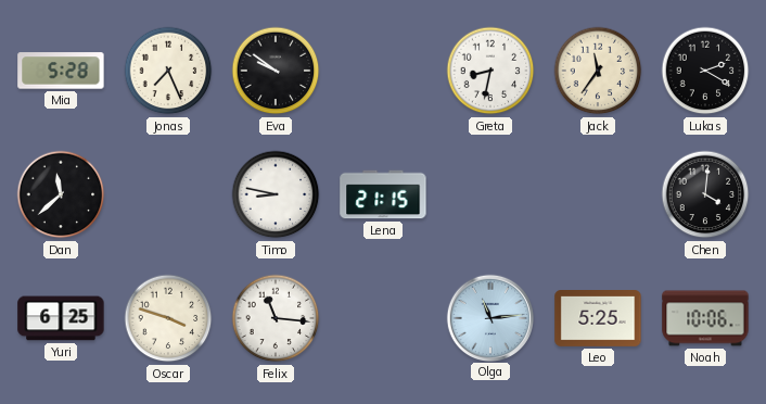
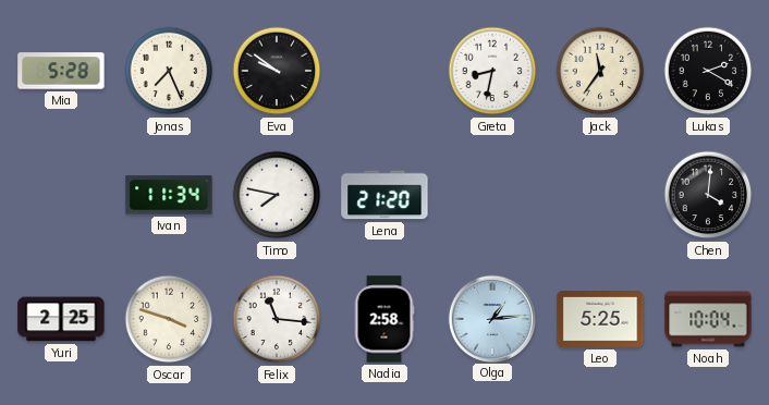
Dan: 11:38 -> none
Ivan: none -> 11:34
Timo: 8:47 -> 7:47
Lena: 21:15 -> 21:20
Yuri: 6:25 -> 2:25
Nadia: none -> 2:58
Olga: 11:14 -> 1:14
Noah: 10:06 -> 10:04
